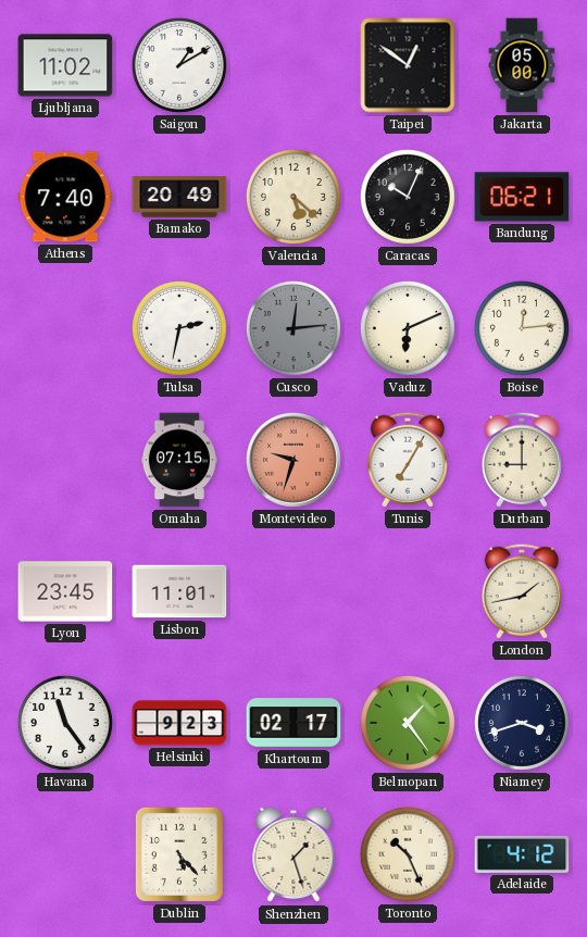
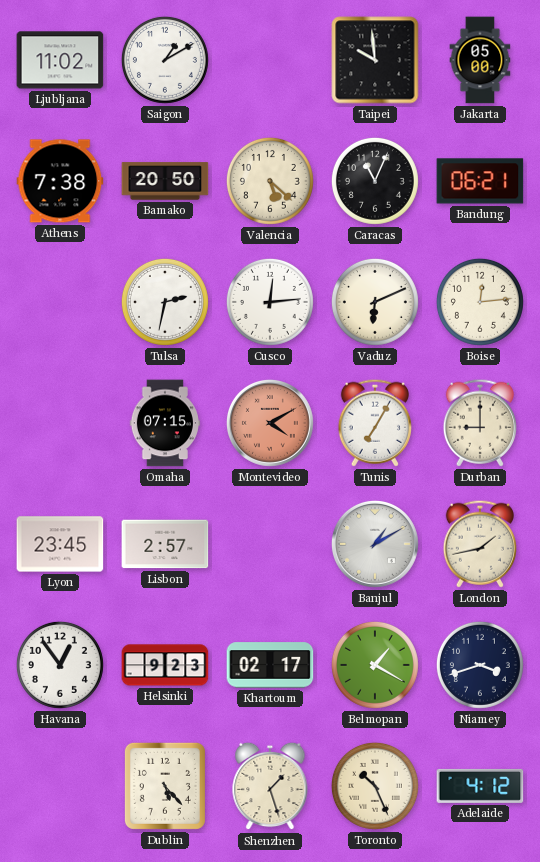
Taipei: 12:51 -> 9:59
Athens: 7:40 -> 7:38
Bamako: 20:49 -> 20:50
Caracas: 10:04 -> 11:04
Cusco dial: grey -> white
Montevideo: 9:33 -> 4:10
Lisbon: 11:01 -> 2:57
Banjul: none -> 1:10
Havana: 11:24 -> 12:54
Belmopan: 1:24 -> 1:20
